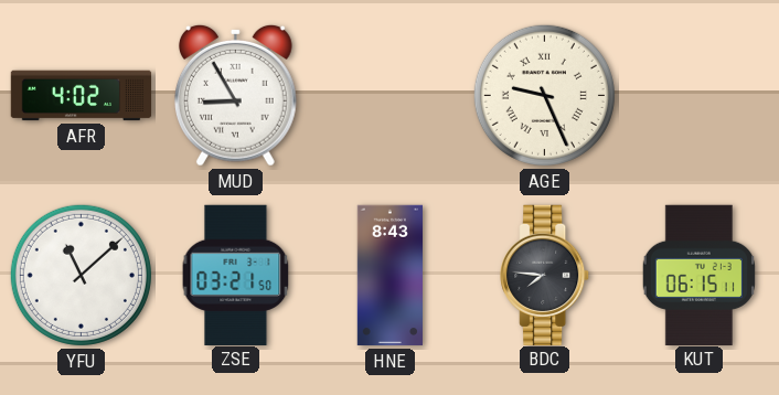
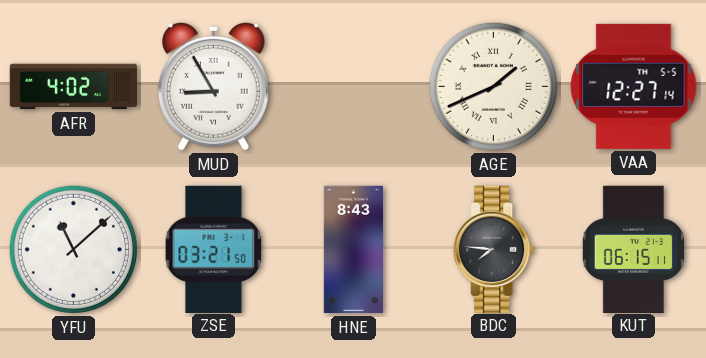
AGE: 9:26 -> 1:41
VAA: none -> 12:27
